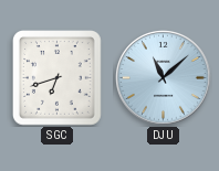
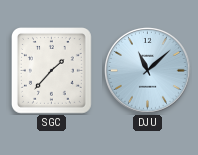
SGC: 6:42 -> 1:37
